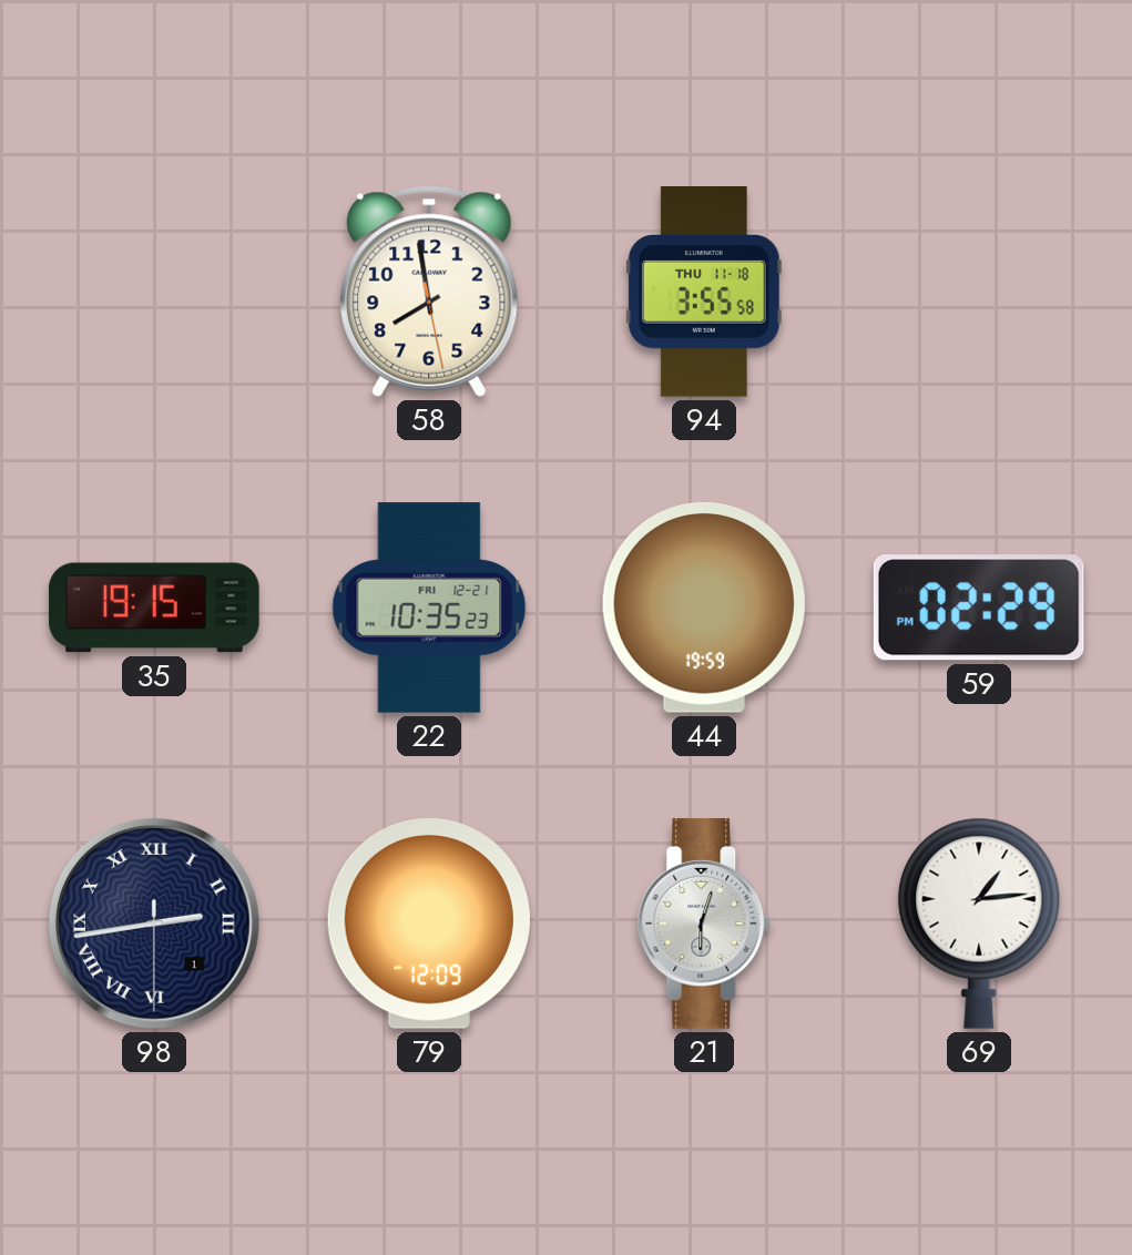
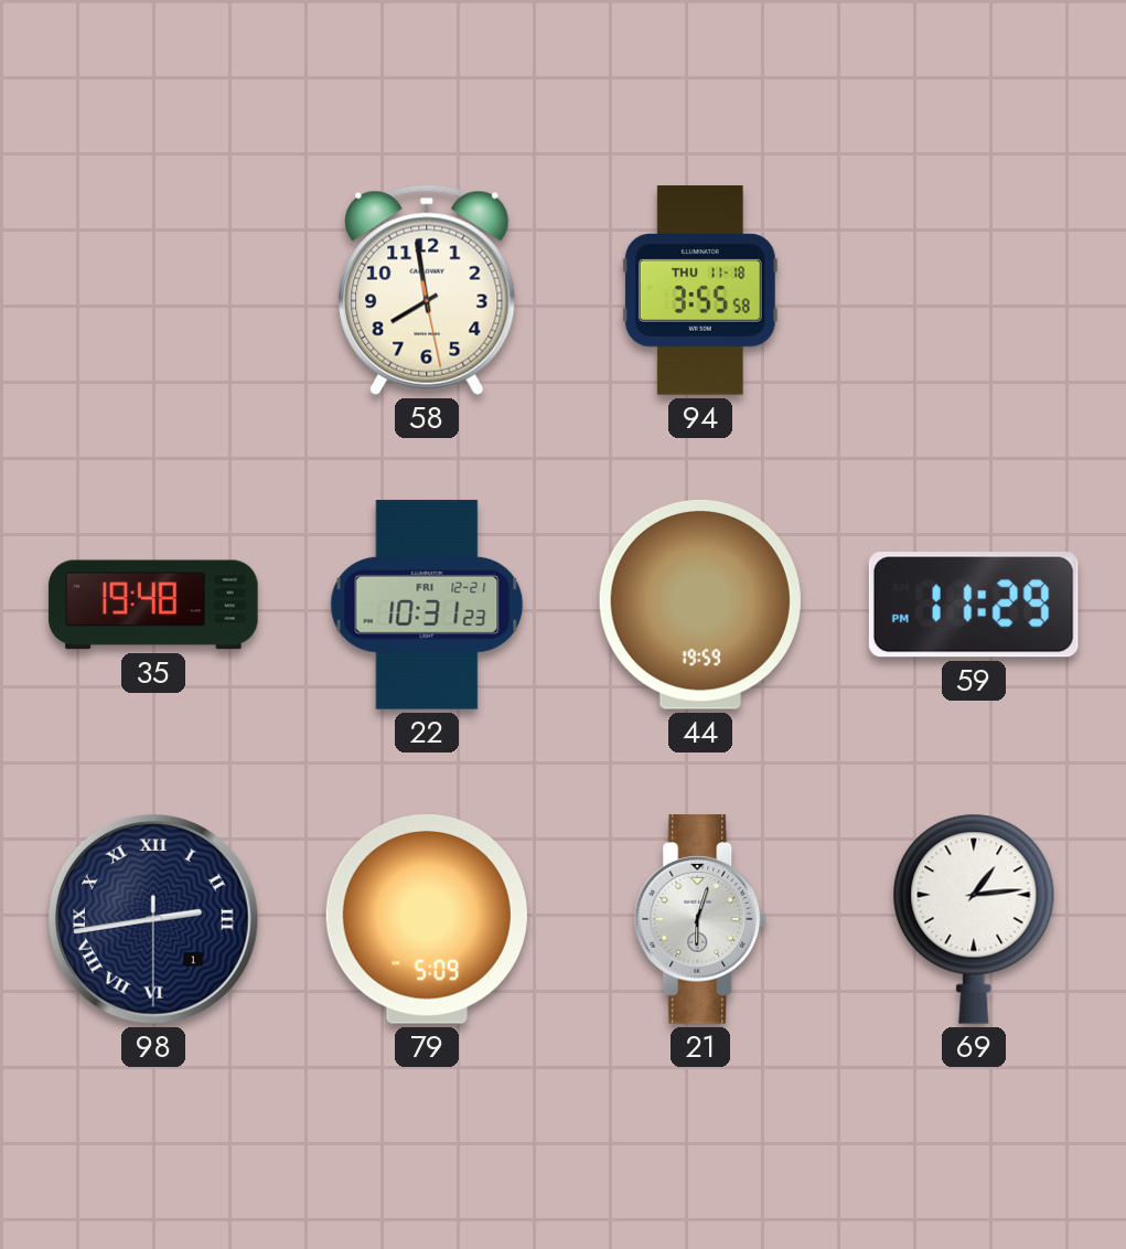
35: 19:15 -> 19:48
22: 10:35 -> 10:31
59: 02:29 -> 11:29
79: 12:09 -> 5:09
